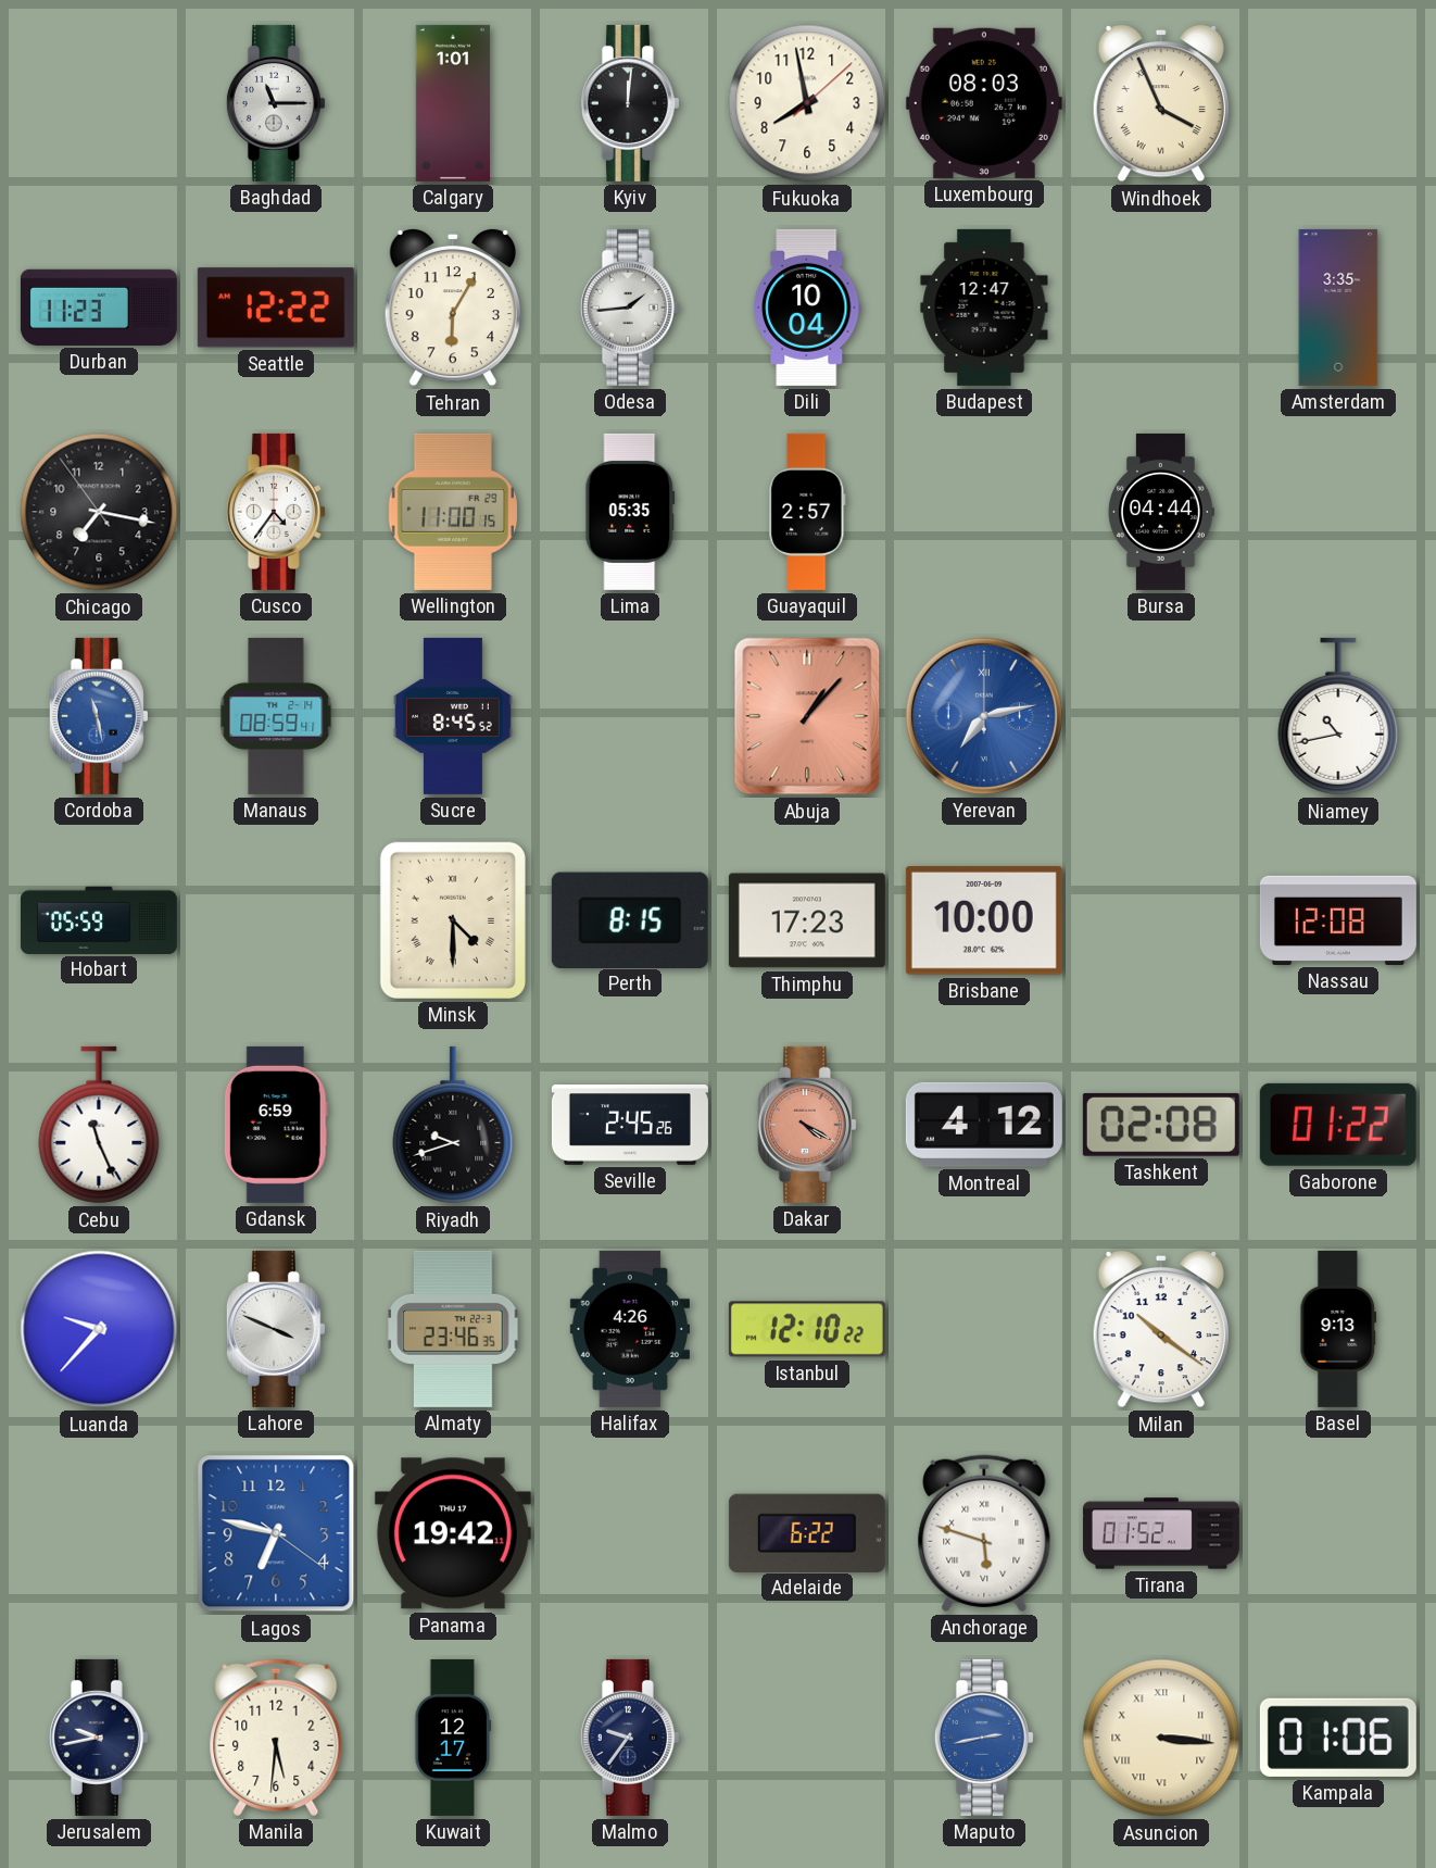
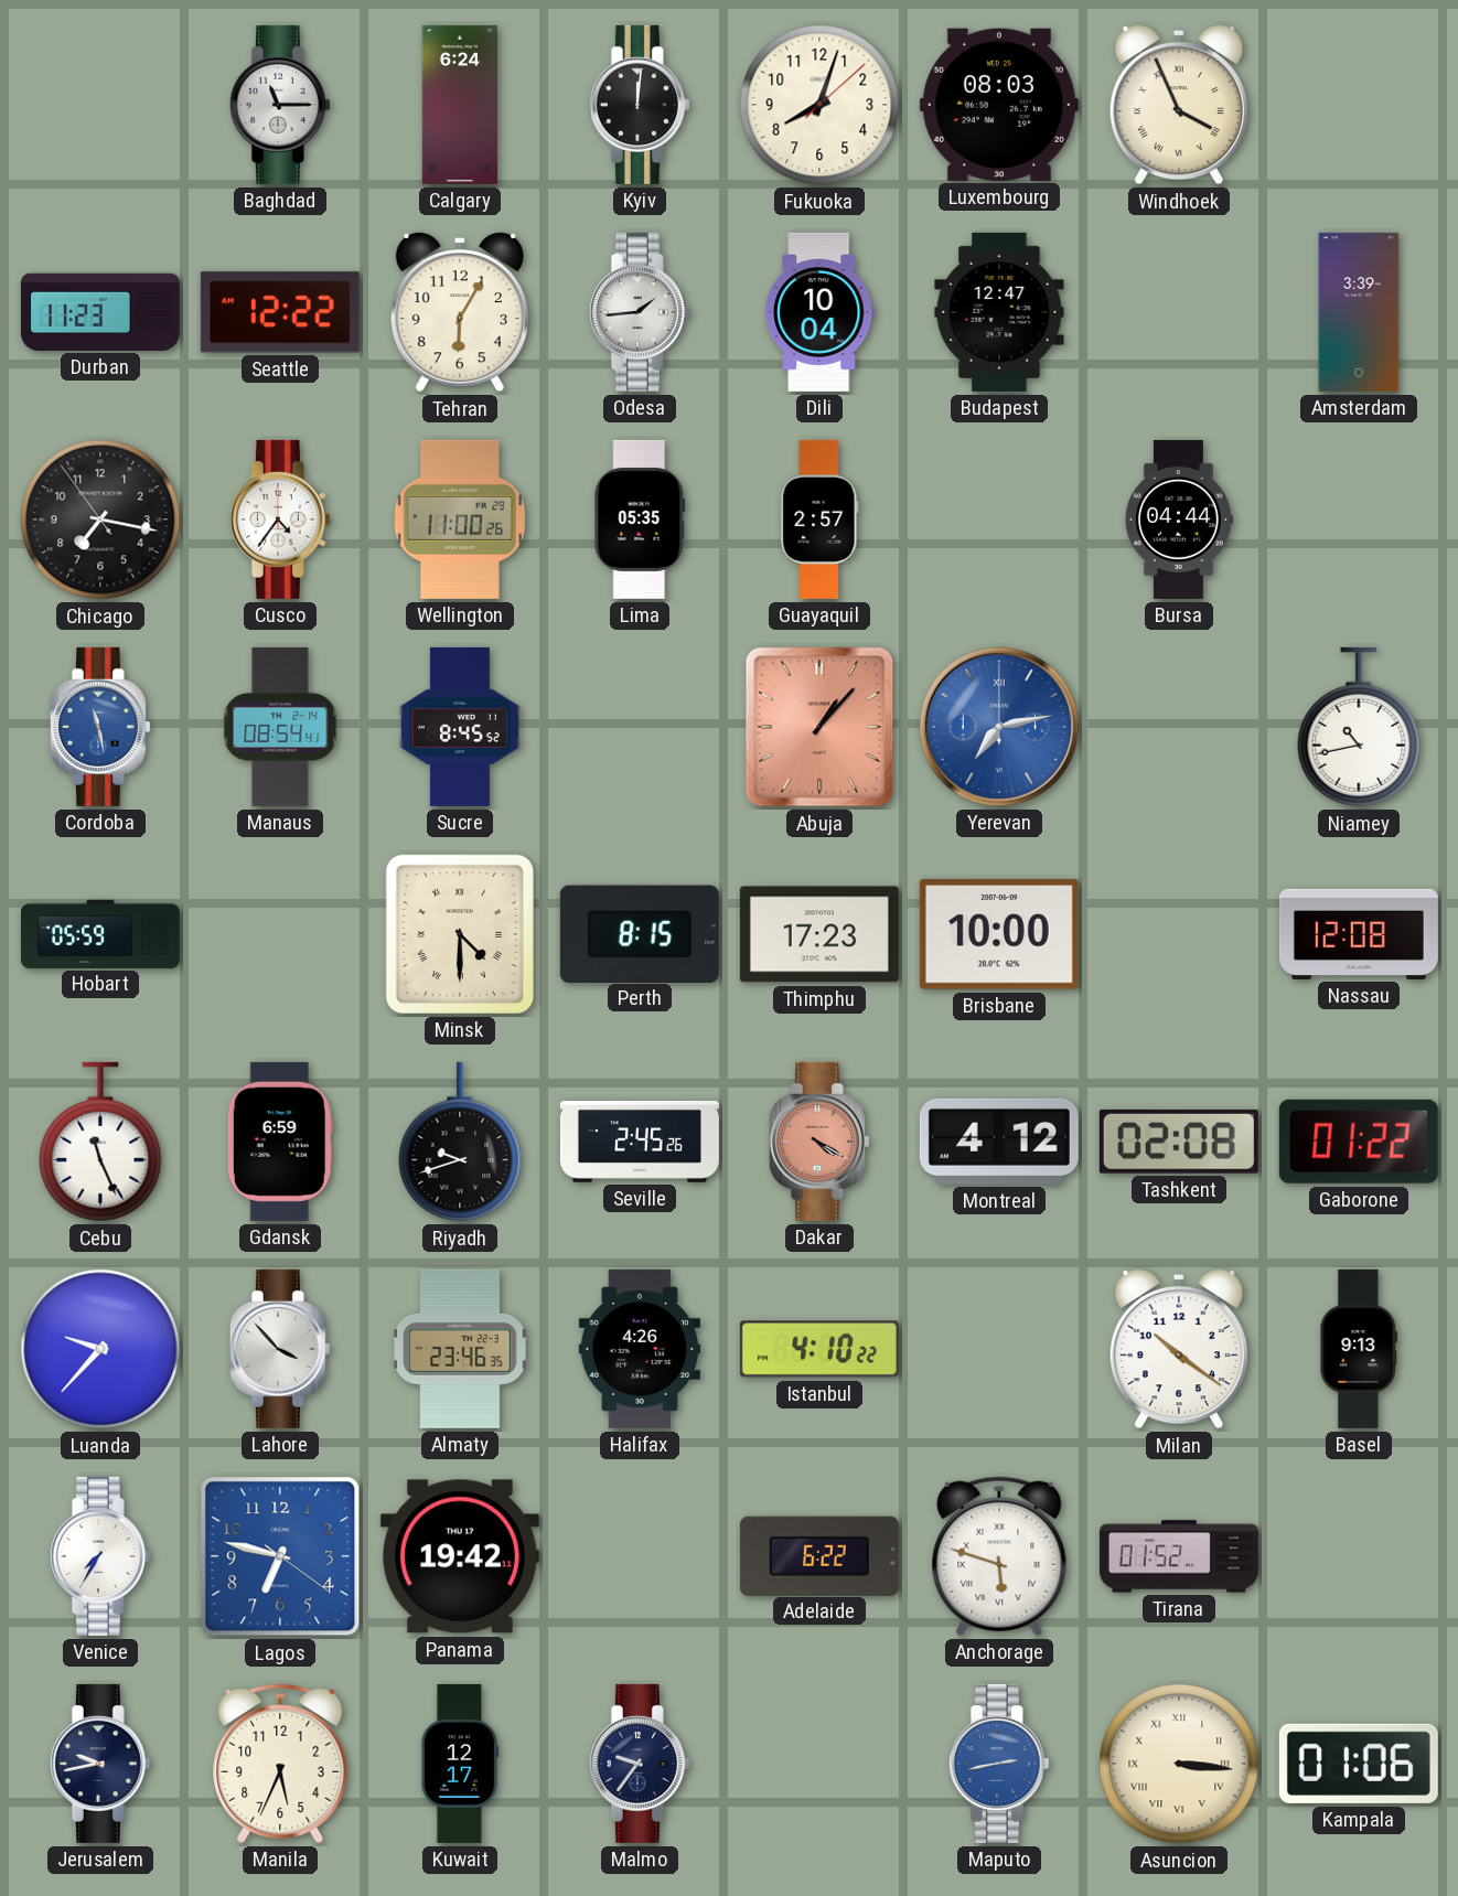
Calgary: 1:01 -> 6:24
Fukuoka: 7:58 -> 8:03
Amsterdam: 3:35 -> 3:39
Wellington: 11:00:15 -> 11:00:26
Manaus: 08:59 -> 08:54
Lahore: 3:49 -> 3:53
Istanbul: 12:10 -> 4:10
Venice: none -> 7:35
Manila: 5:31 -> 5:34
